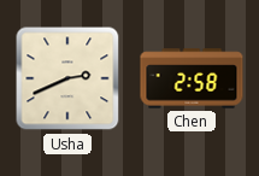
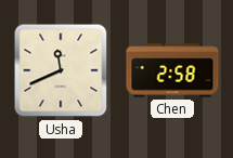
Usha: 2:41 -> 11:41
